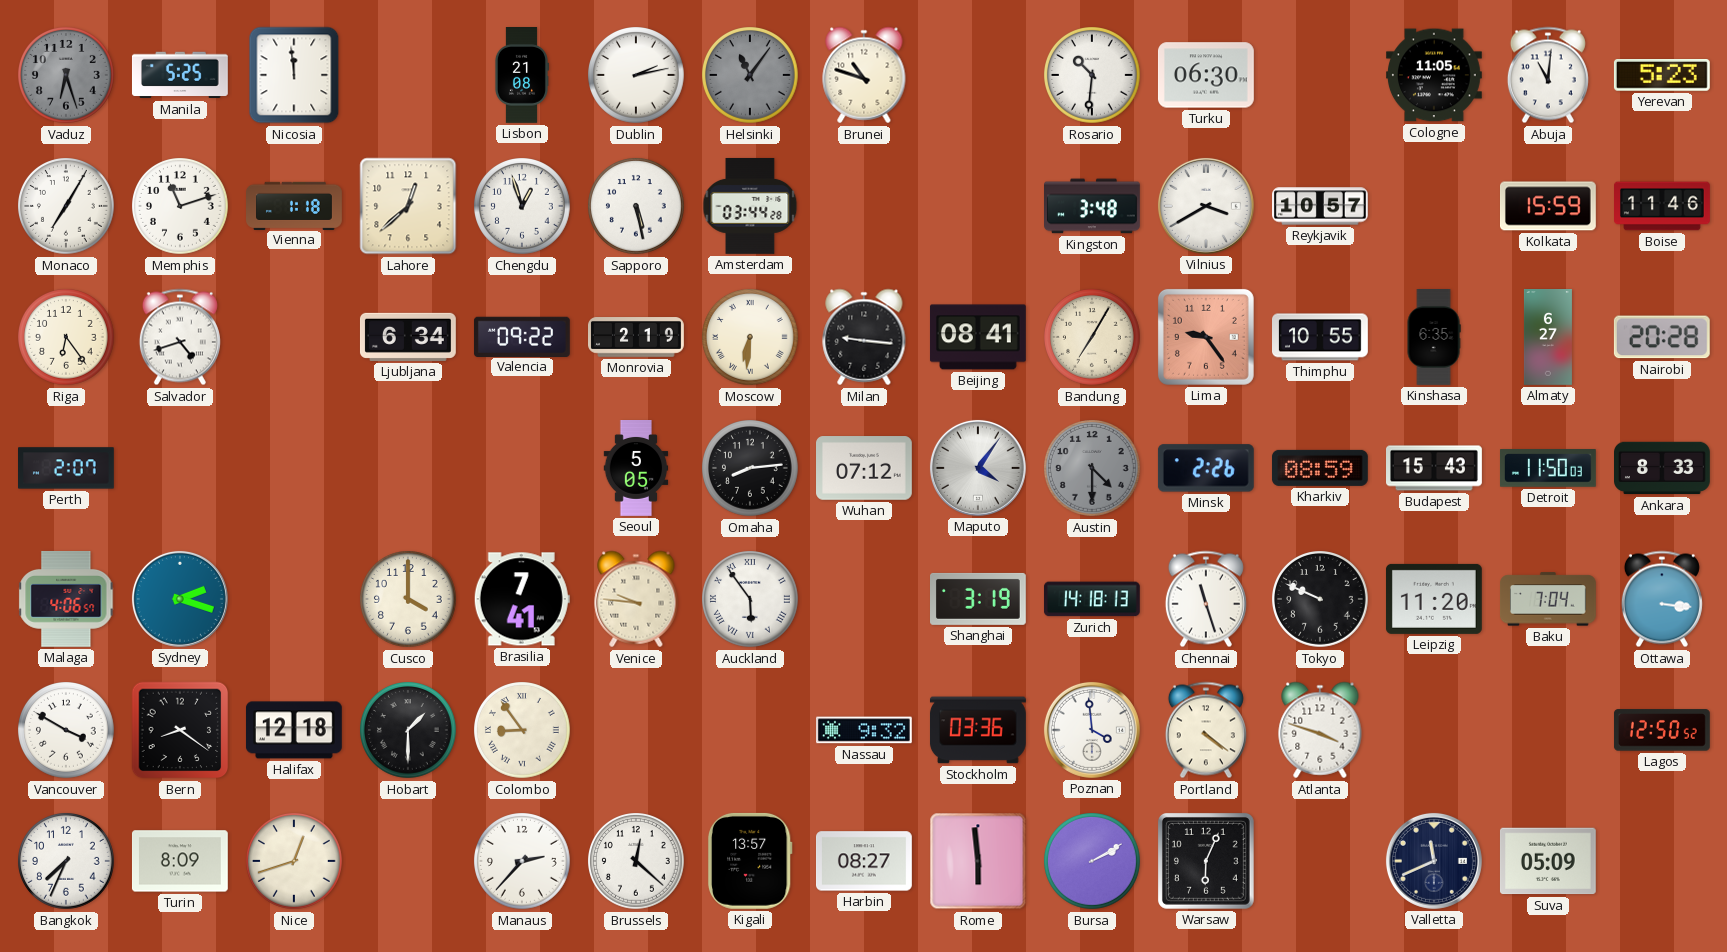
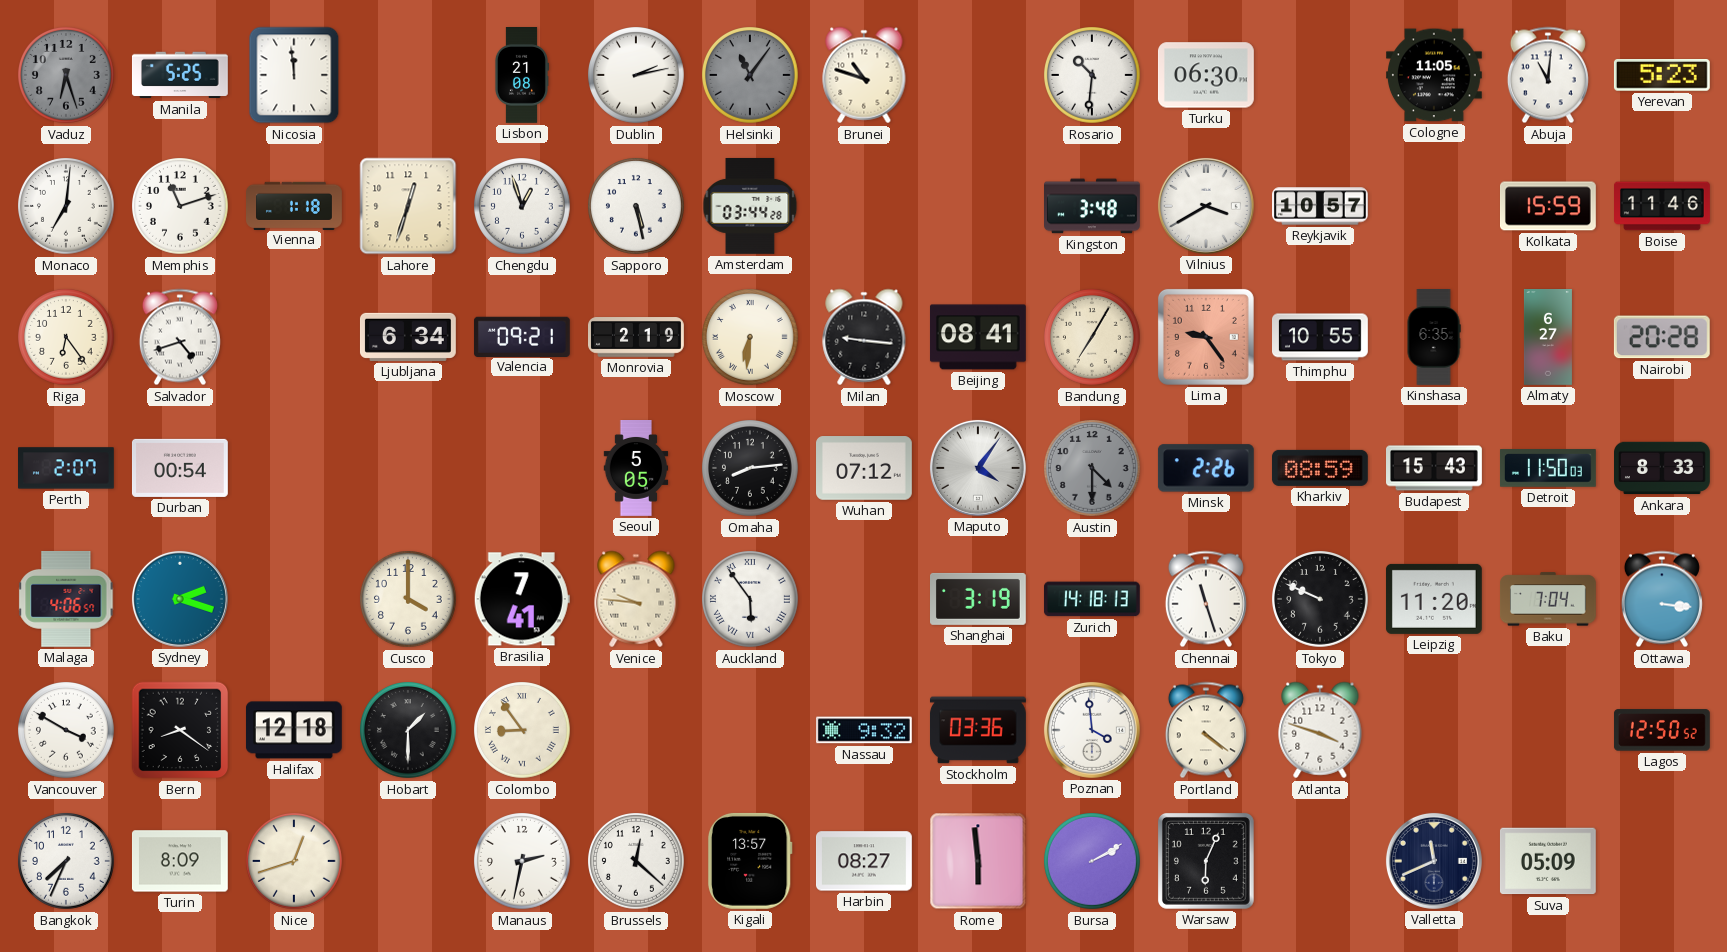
Monaco: 7:05 -> 7:01
Lahore: 12:38 -> 12:33
Valencia: 09:22 -> 09:21
Durban: none -> 00:54
Manaus: 2:37 -> 2:32
